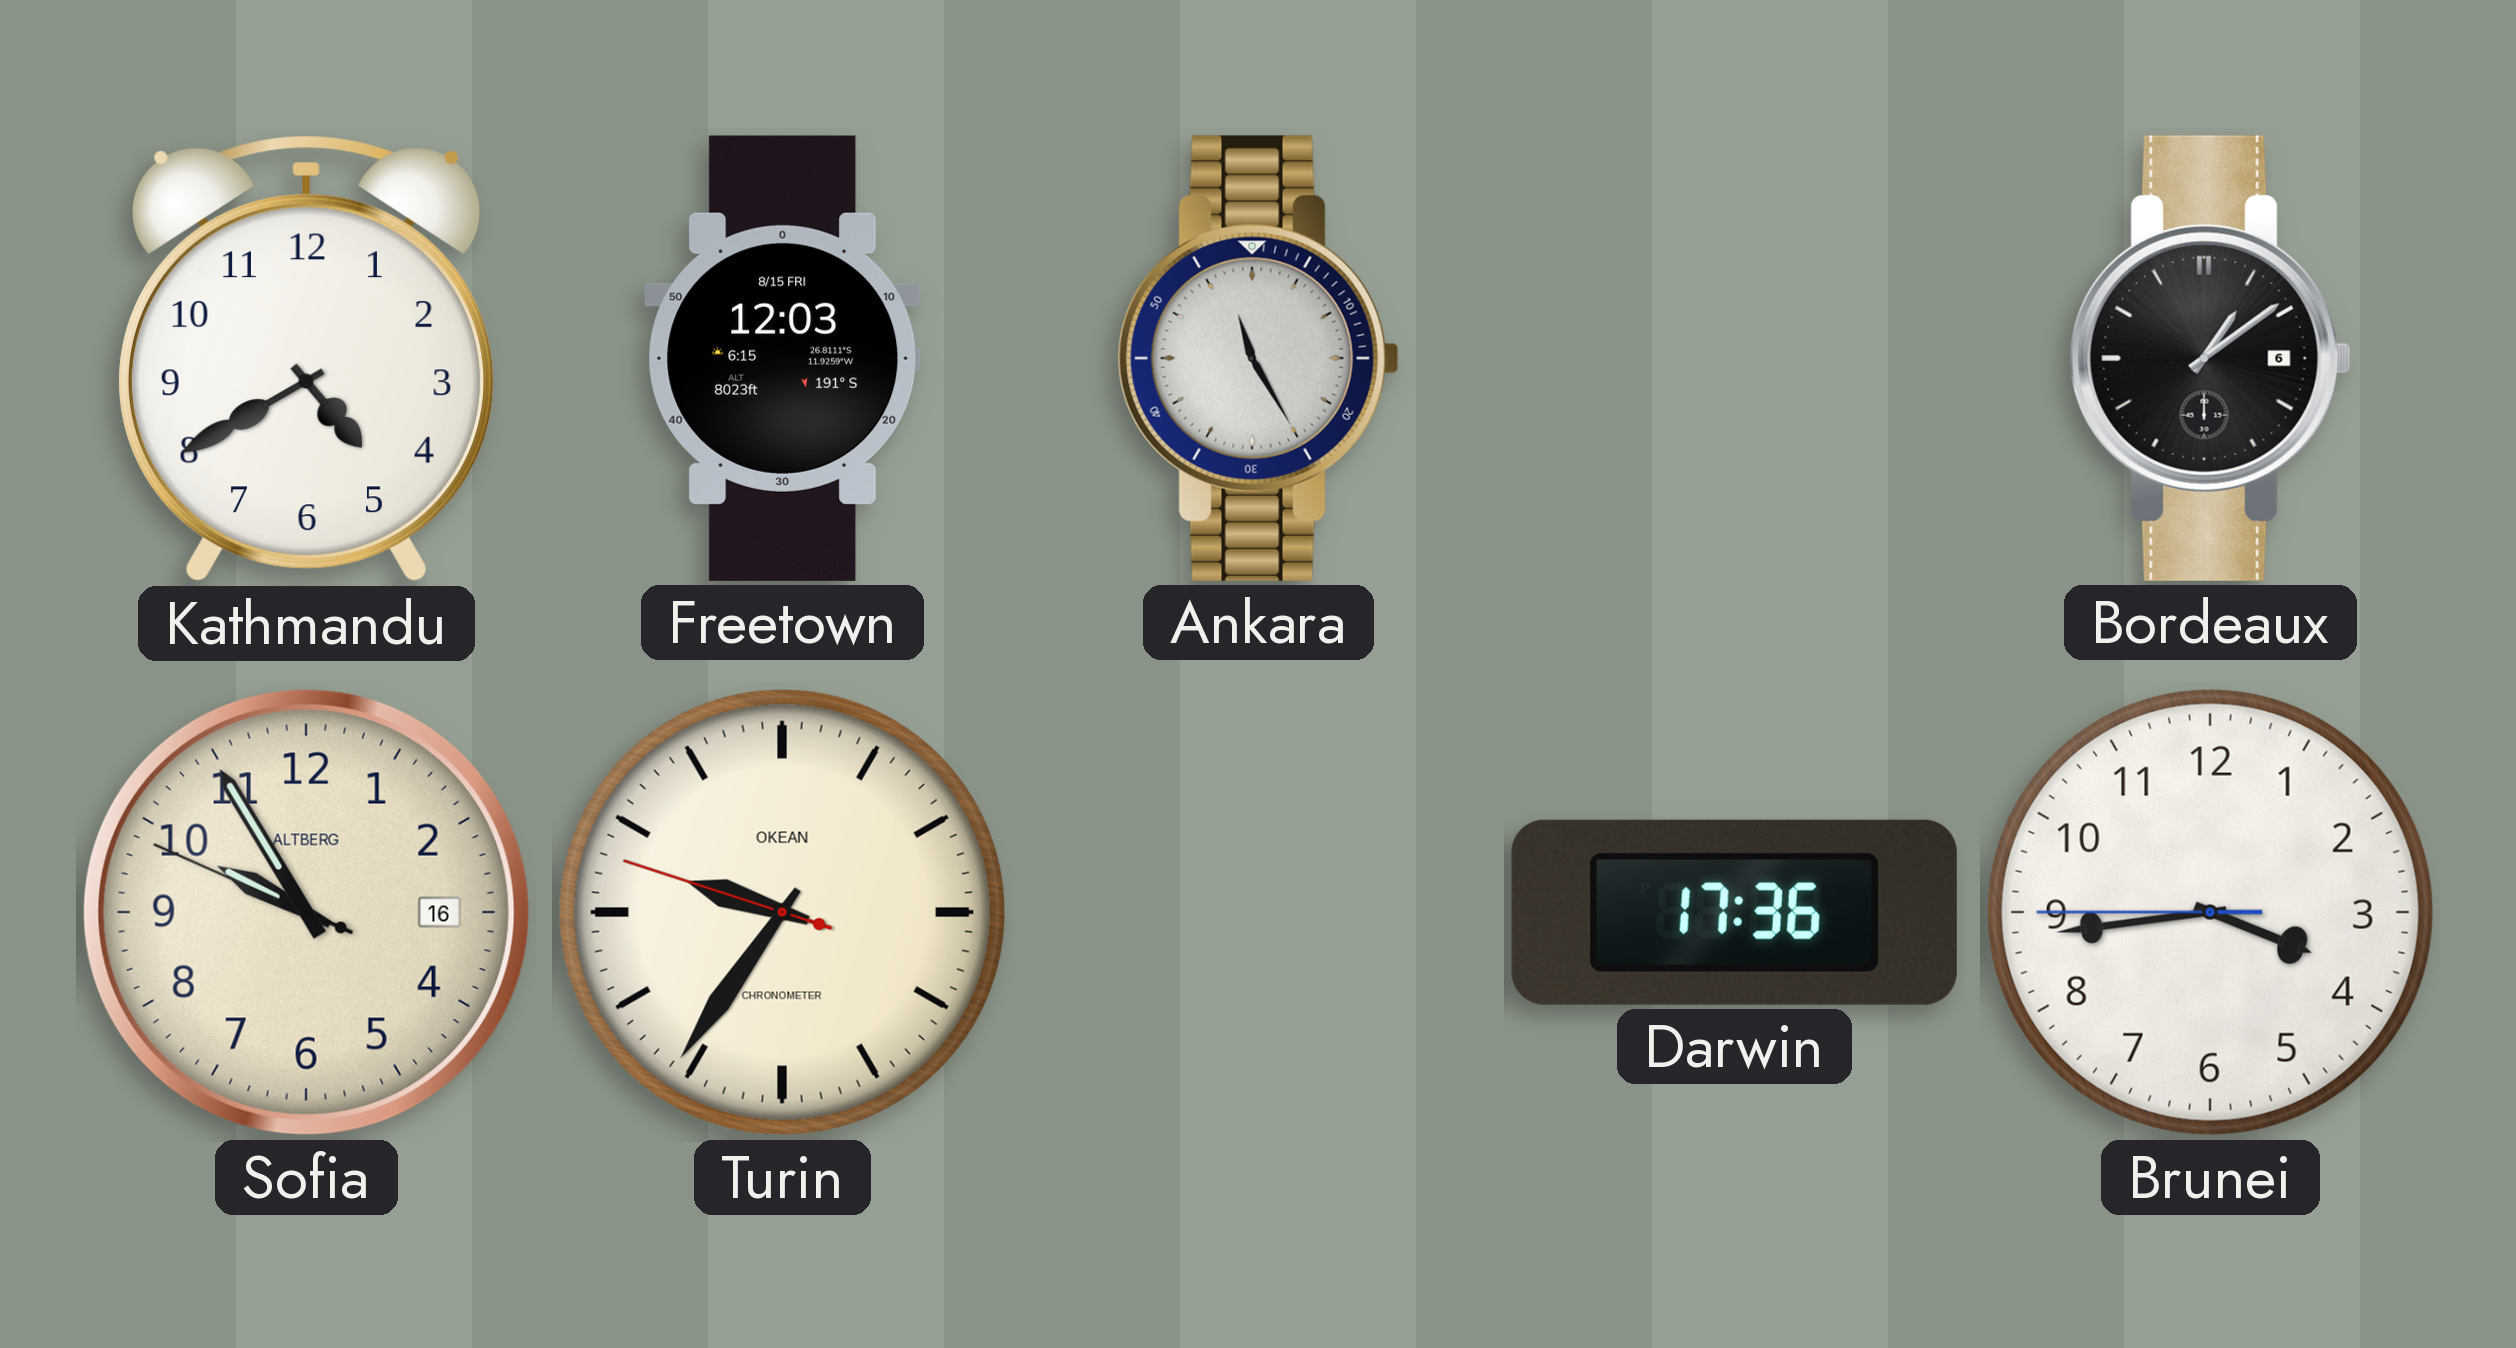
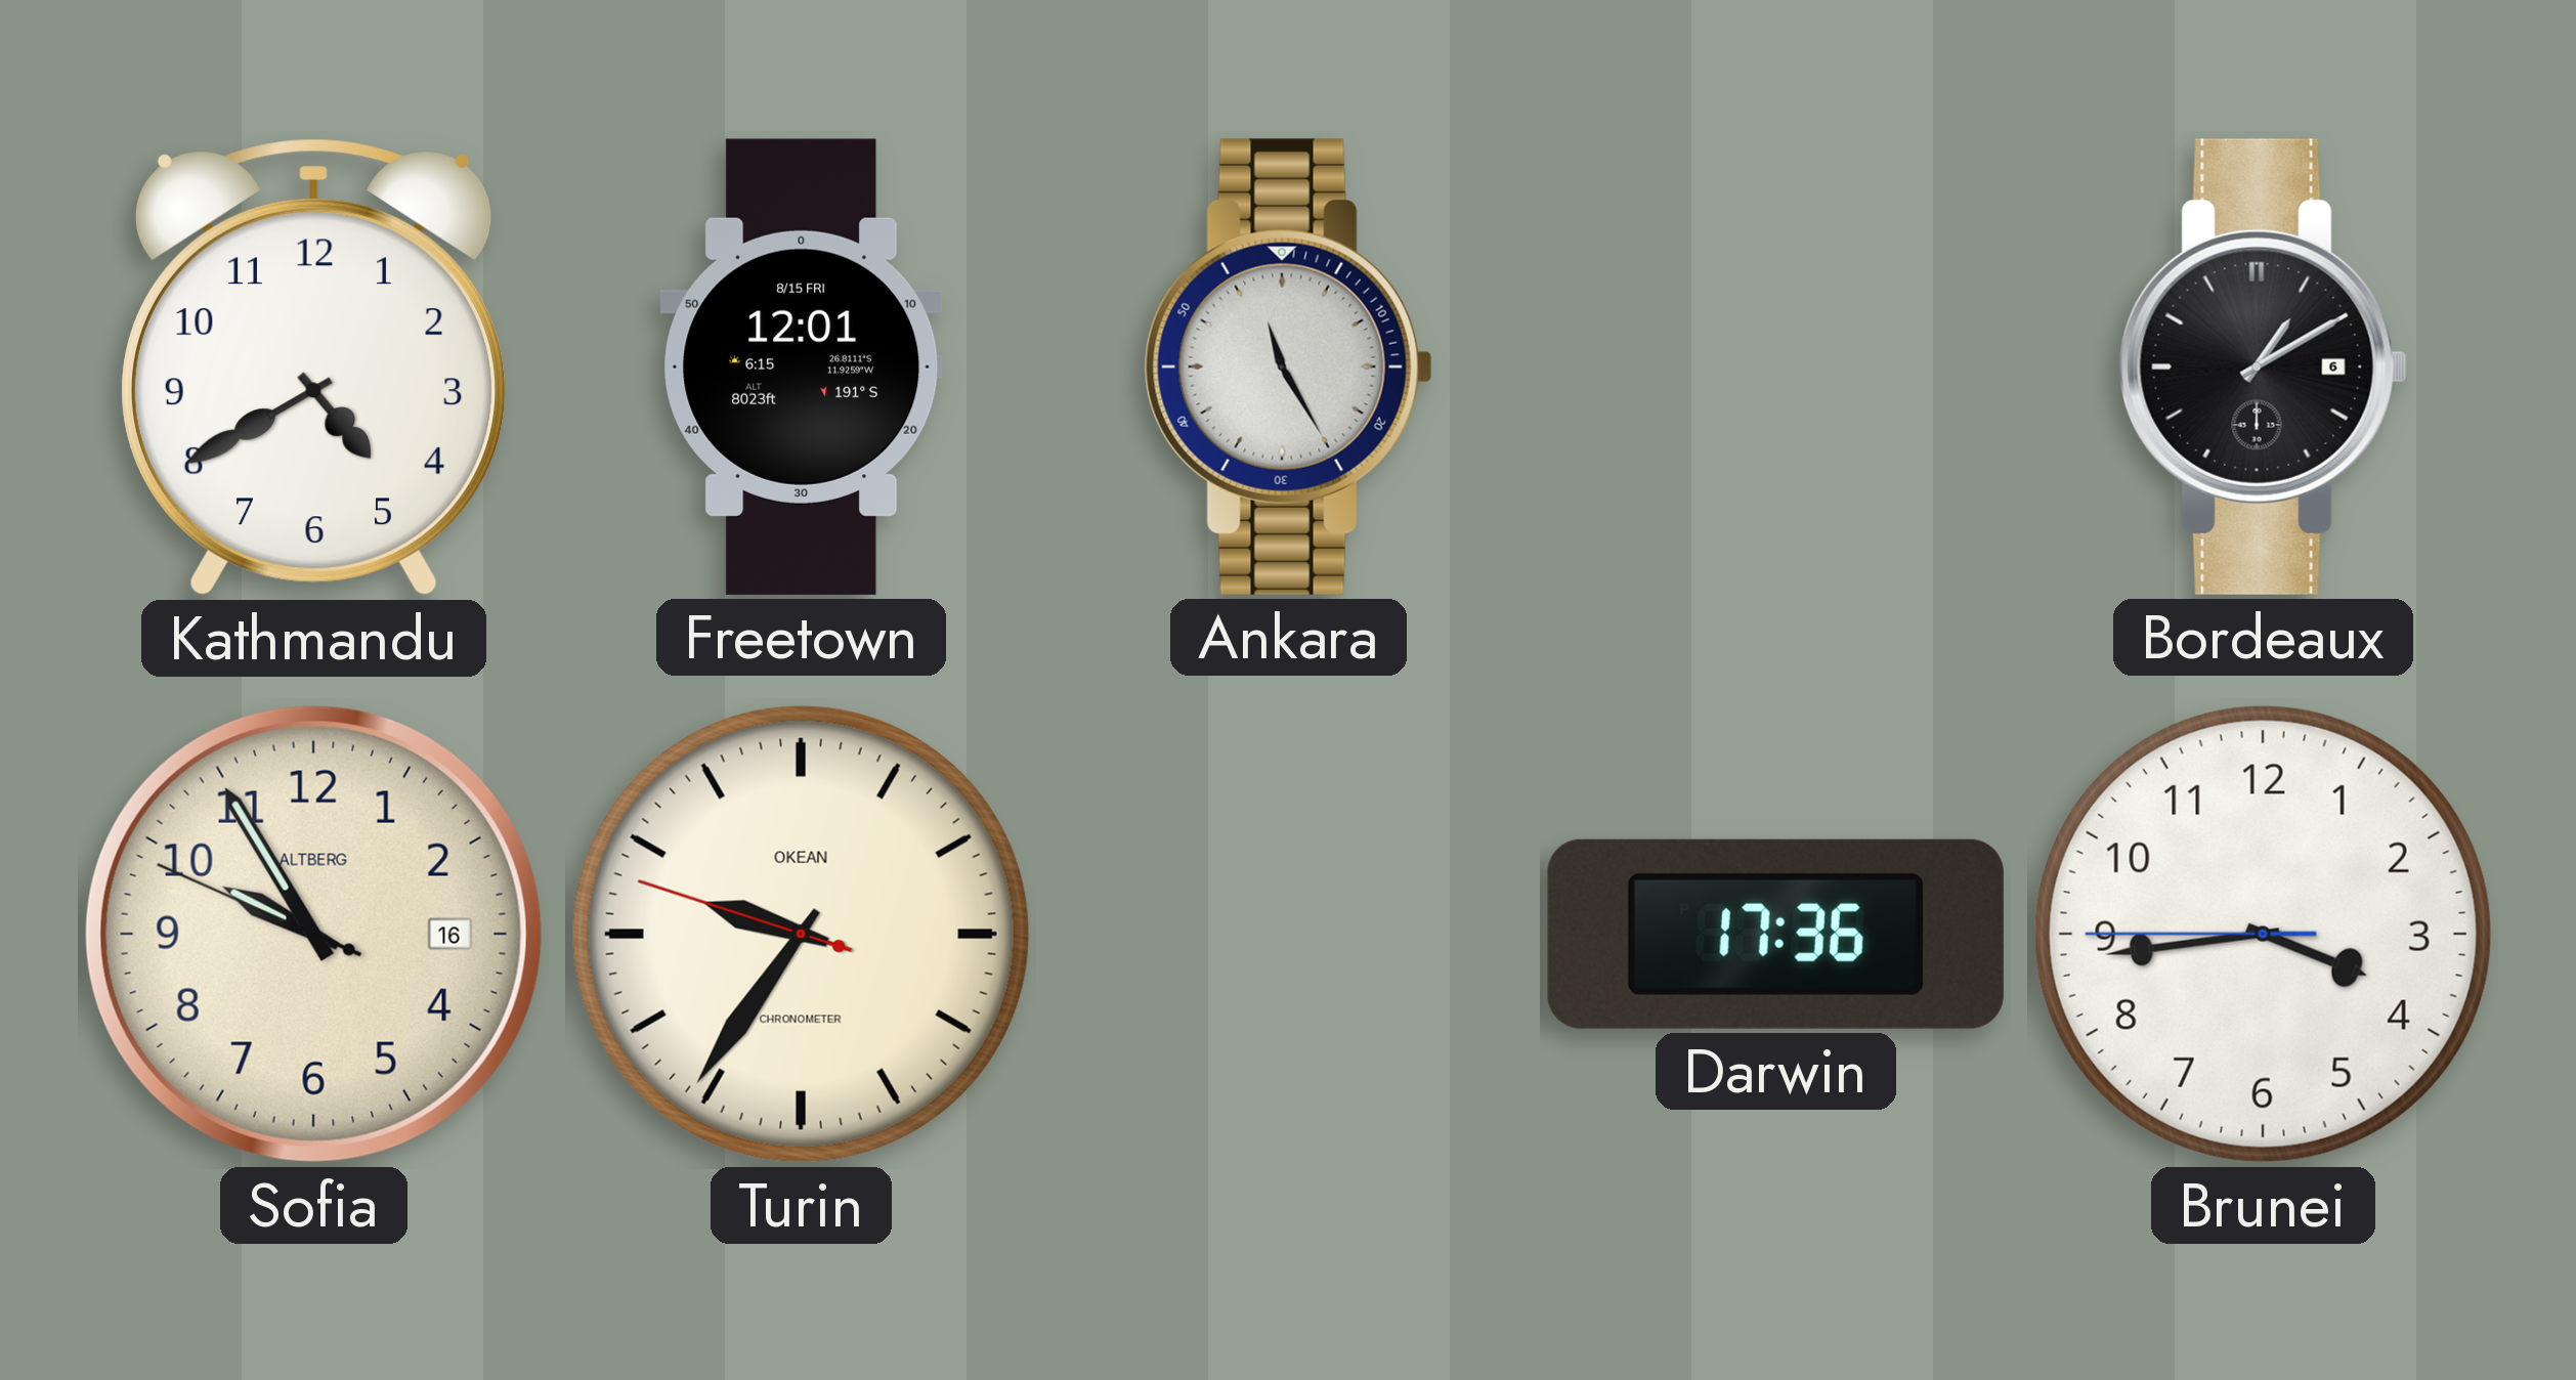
Freetown: 12:03 -> 12:01
Bordeaux: 1:09 -> 1:10
